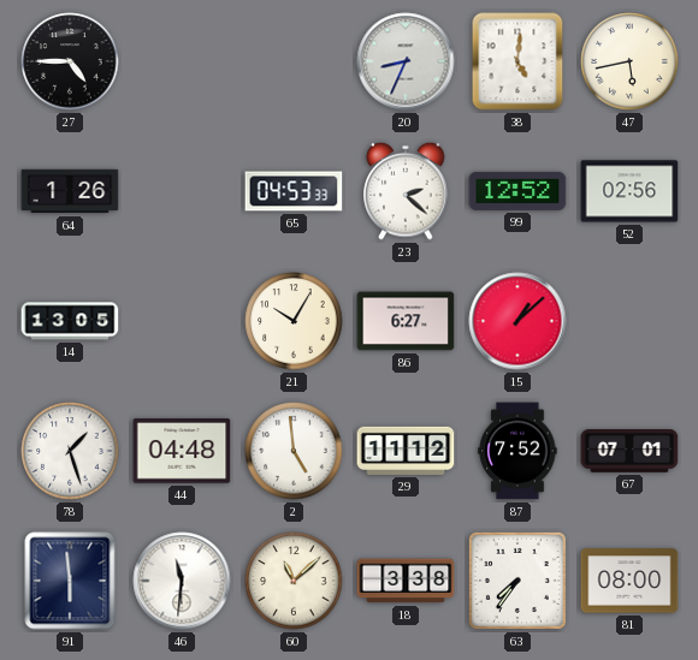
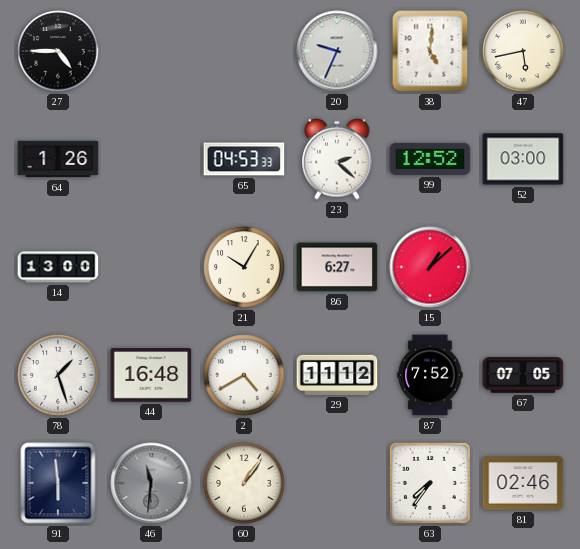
20: 8:34 -> 9:34
52: 02:56 -> 03:00
14: 13:05 -> 13:00
44: 04:48 -> 16:48
2: 4:59 -> 4:40
67: 07:01 -> 07:05
46 dial: white -> grey
60: 11:08 -> 1:06
18: 3:38 -> none
81: 08:00 -> 02:46
